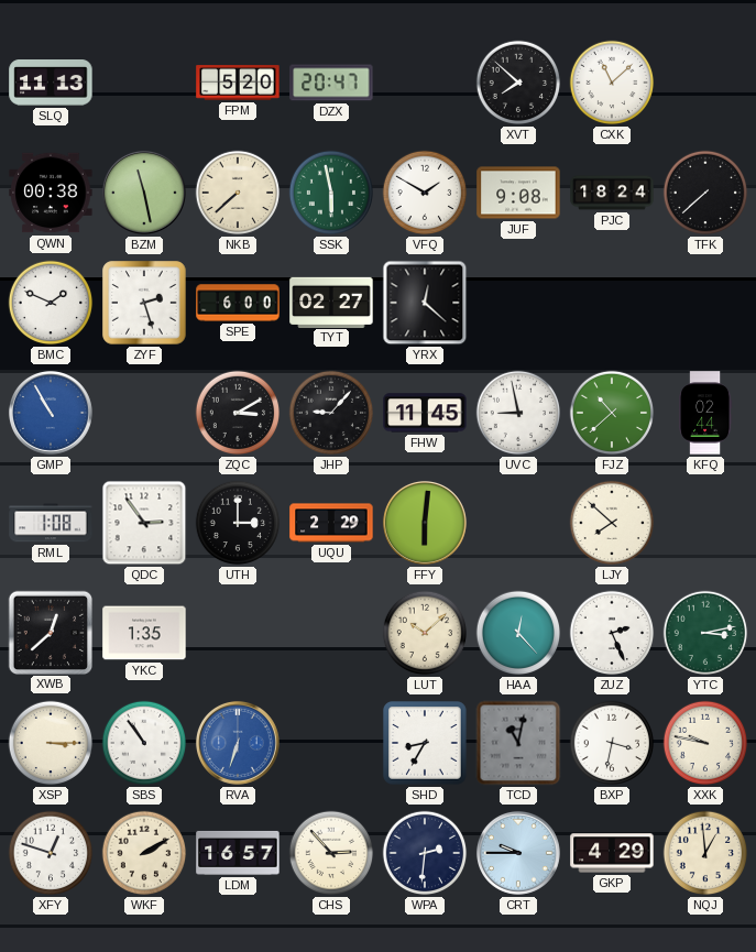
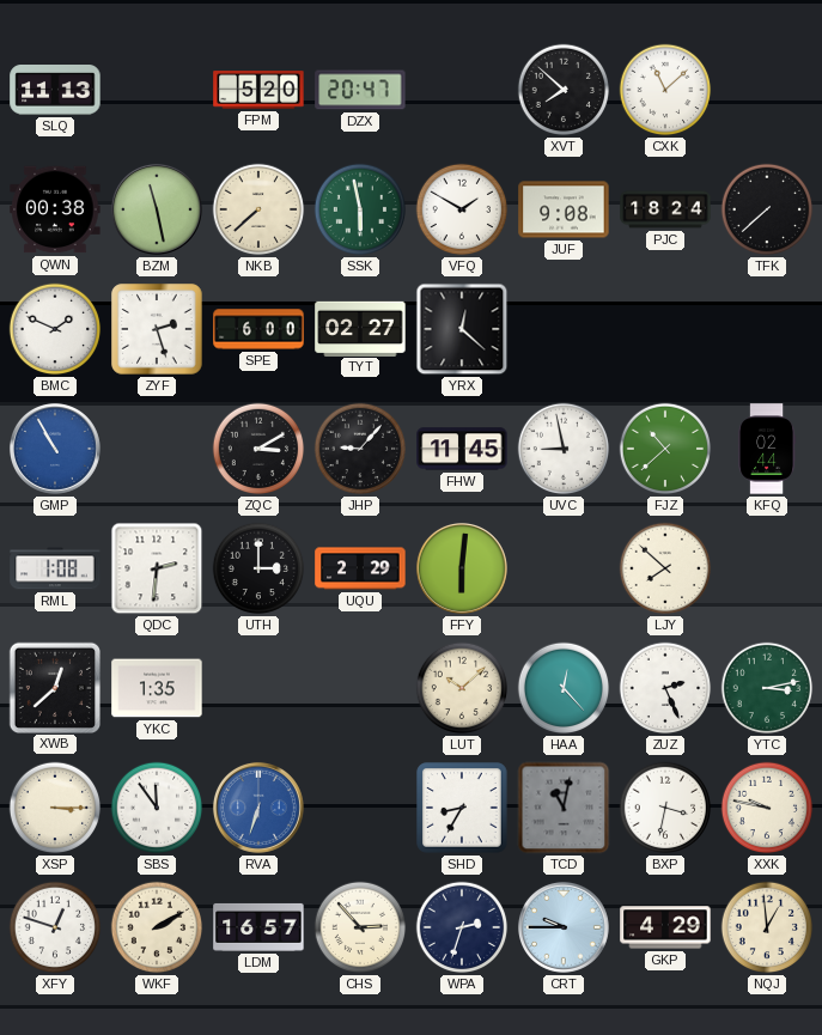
QDC: 2:54 -> 2:31
SBS: 10:54 -> 11:54
WPA: 2:31 -> 2:33
